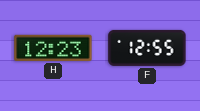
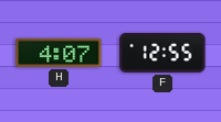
H: 12:23 -> 4:07
